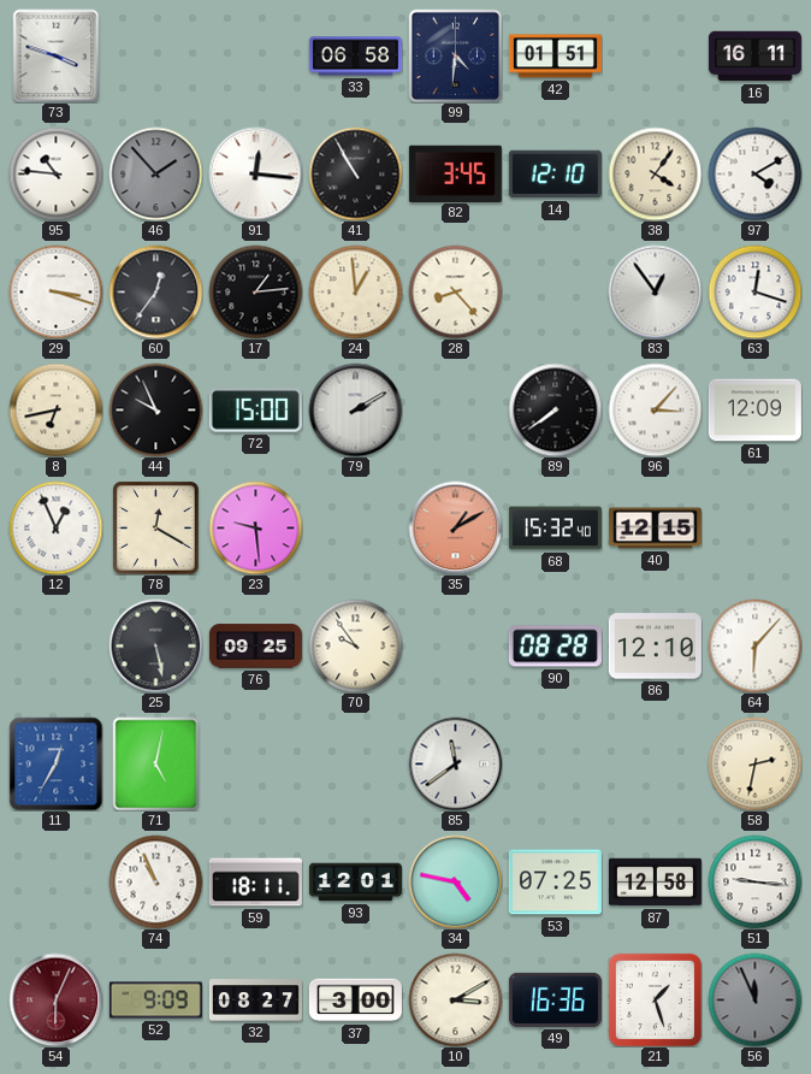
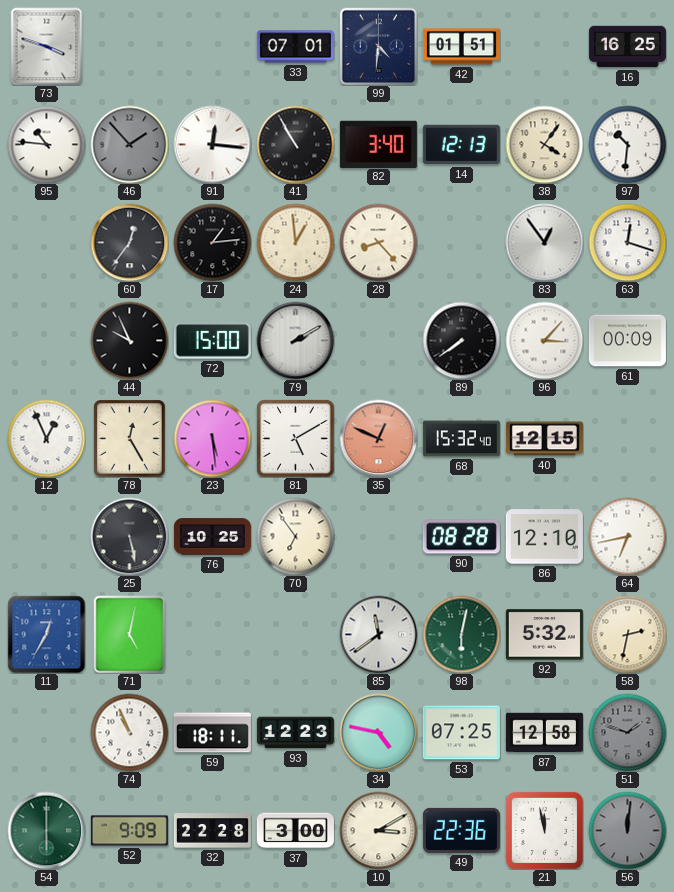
33: 06:58 -> 07:01
16: 16:11 -> 16:25
82: 3:45 -> 3:40
14: 12:10 -> 12:13
97: 4:10 -> 10:31
29: 3:18 -> none
8: 6:43 -> none
61: 12:09 -> 00:09
78: 12:20 -> 12:25
23: 9:29 -> 5:29
81: none -> 5:10
35: 1:10 -> 12:49
76: 09:25 -> 10:25
70: 9:54 -> 6:54
64: 6:07 -> 6:43
98: none -> 6:02
92: none -> 5:32
93: 12:01 -> 12:23
51: 9:16 -> 1:48
51 dial: white -> grey
54: 6:04 -> 6:00
54 dial: burgundy -> green
32: 08:27 -> 22:28
49: 16:36 -> 22:36
21: 1:27 -> 11:58
56: 11:56 -> 12:01
